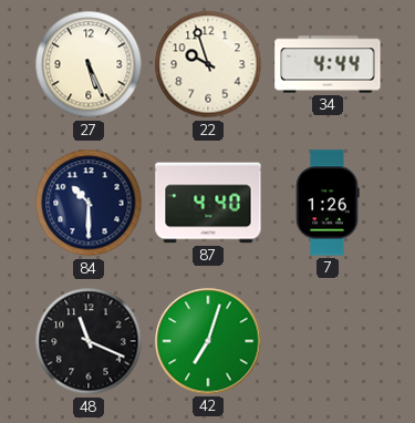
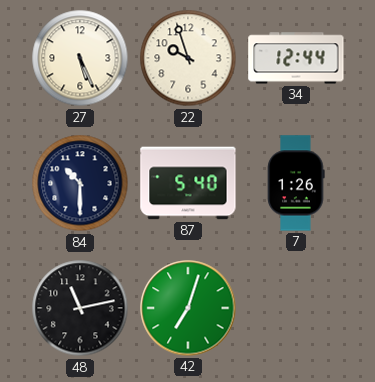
34: 4:44 -> 12:44
87: 4:40 -> 5:40
48: 11:19 -> 11:13
